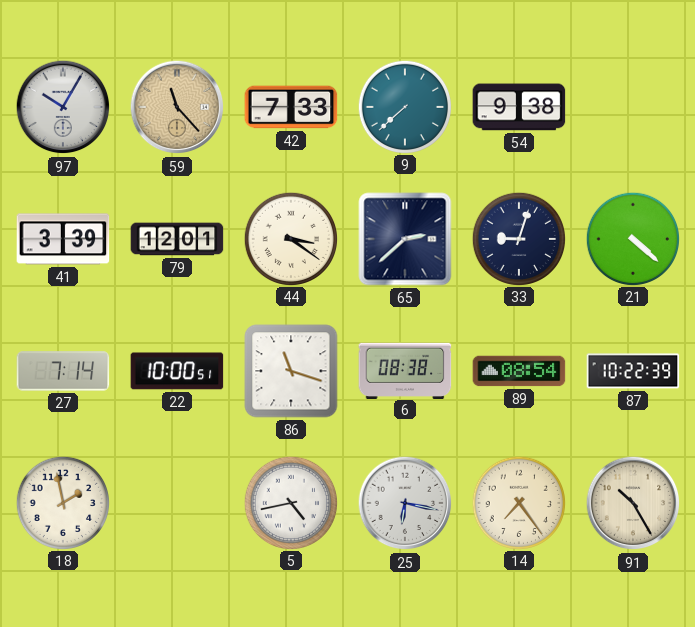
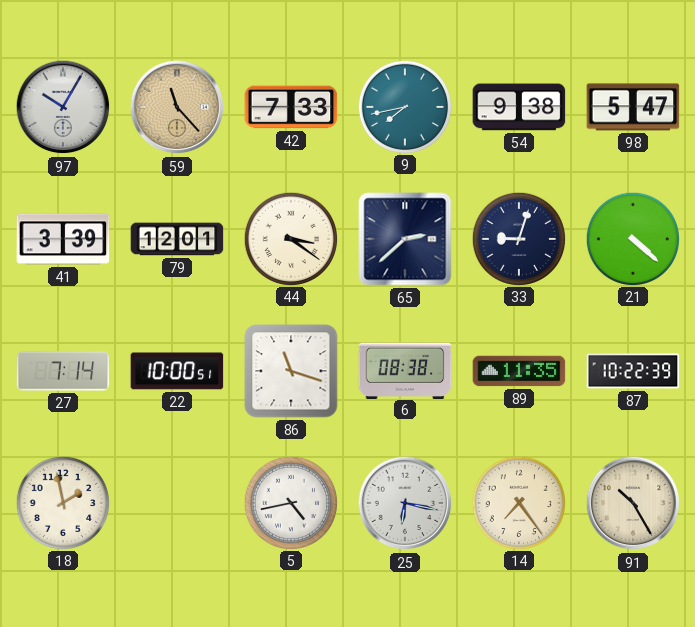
9: 7:38 -> 7:43
98: none -> 5:47
89: 08:54 -> 11:35
